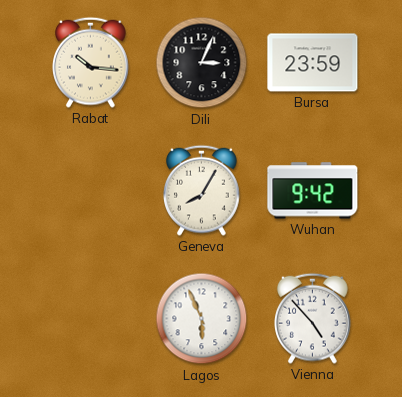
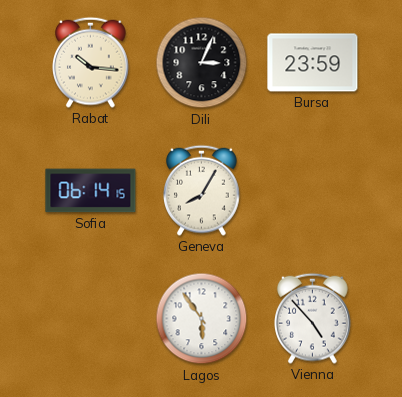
Sofia: none -> 06:14
Wuhan: 9:42 -> none
Lagos: 5:56 -> 5:54
